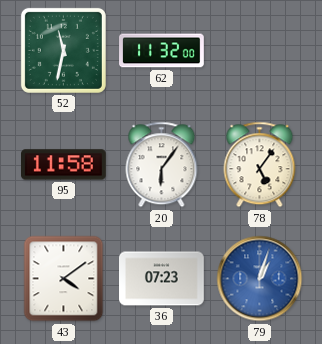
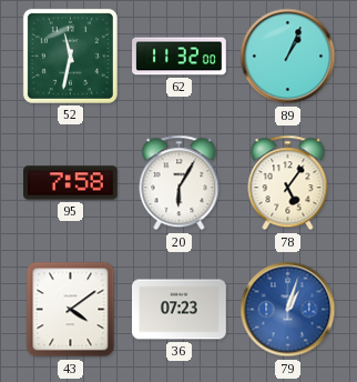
89: none -> 1:04
95: 11:58 -> 7:58
20: 6:06 -> 6:05
